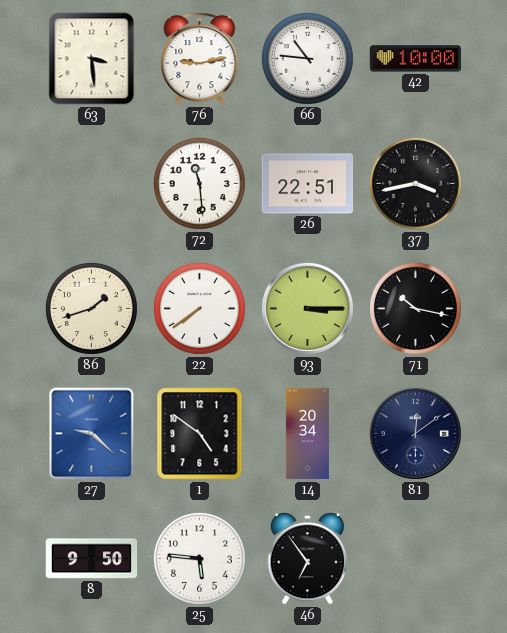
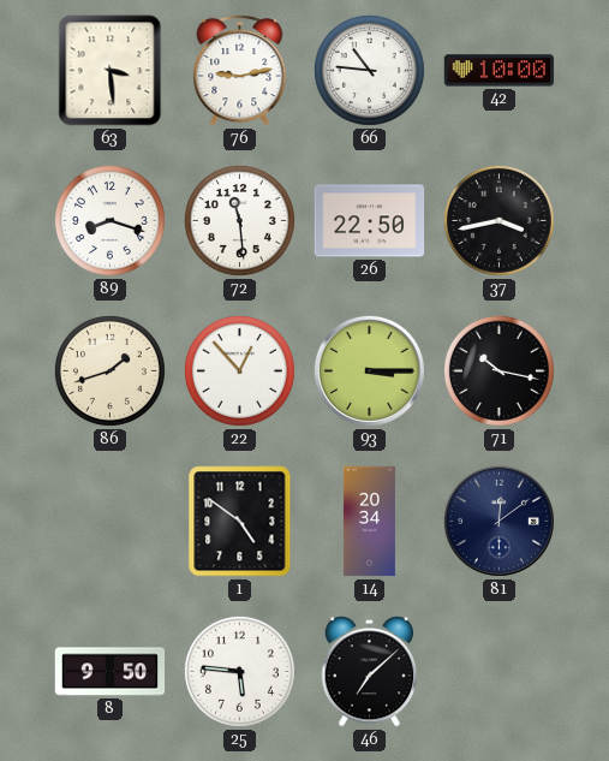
89: none -> 8:18
26: 22:51 -> 22:50
22: 7:39 -> 12:53
27: 9:22 -> none
46: 6:54 -> 7:08
